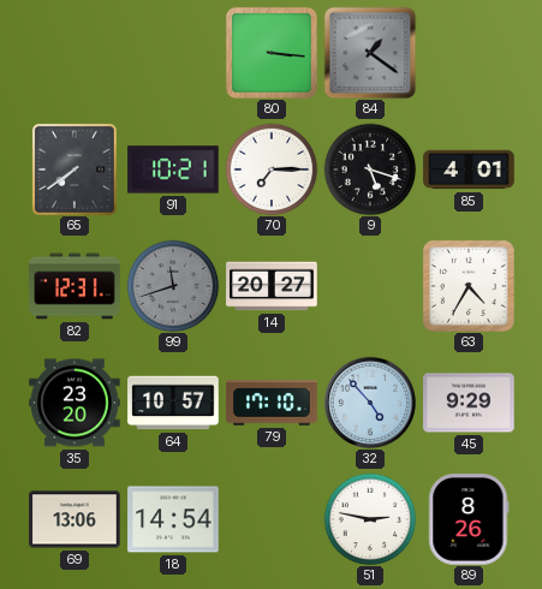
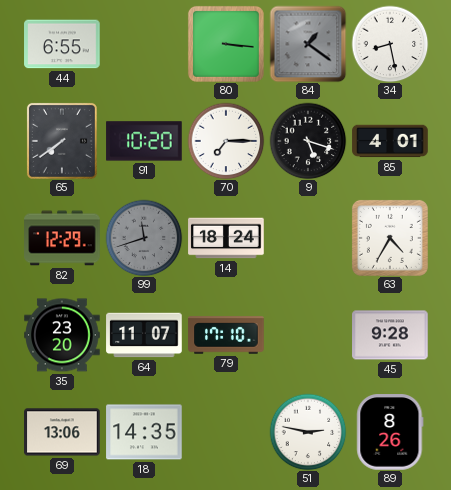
44: none -> 6:55
34: none -> 8:28
91: 10:21 -> 10:20
82: 12:31 -> 12:29
14: 20:27 -> 18:24
64: 10:57 -> 11:07
32: 4:53 -> none
45: 9:29 -> 9:28
18: 14:54 -> 14:35
